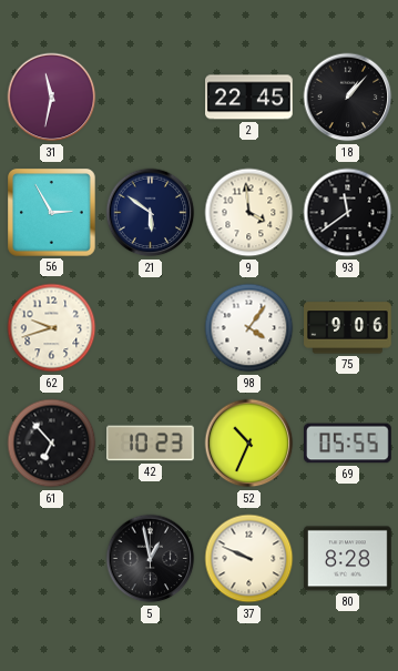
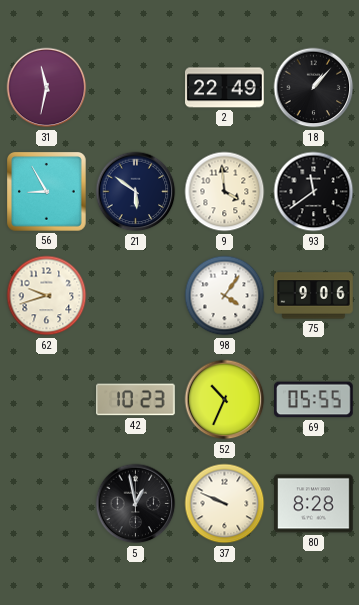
2: 22:45 -> 22:49
56: 2:55 -> 8:55
61: 6:53 -> none
